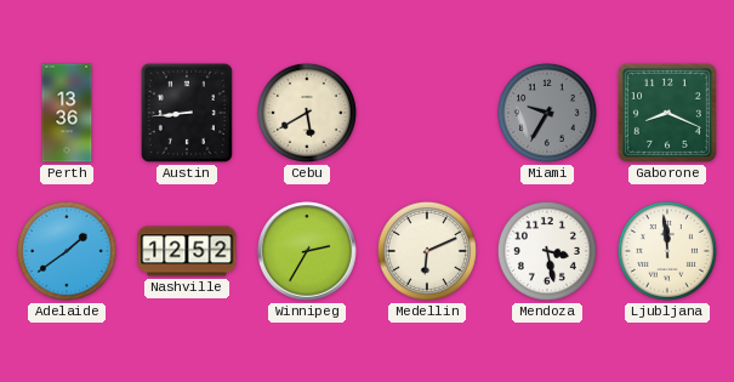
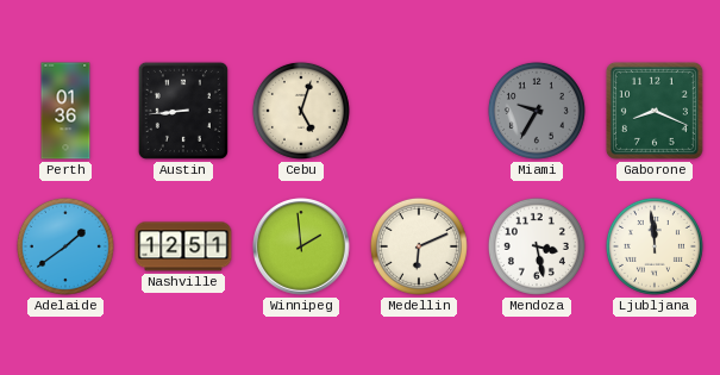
Perth: 13:36 -> 01:36
Cebu: 5:40 -> 5:03
Nashville: 12:52 -> 12:51
Winnipeg: 2:35 -> 1:59
